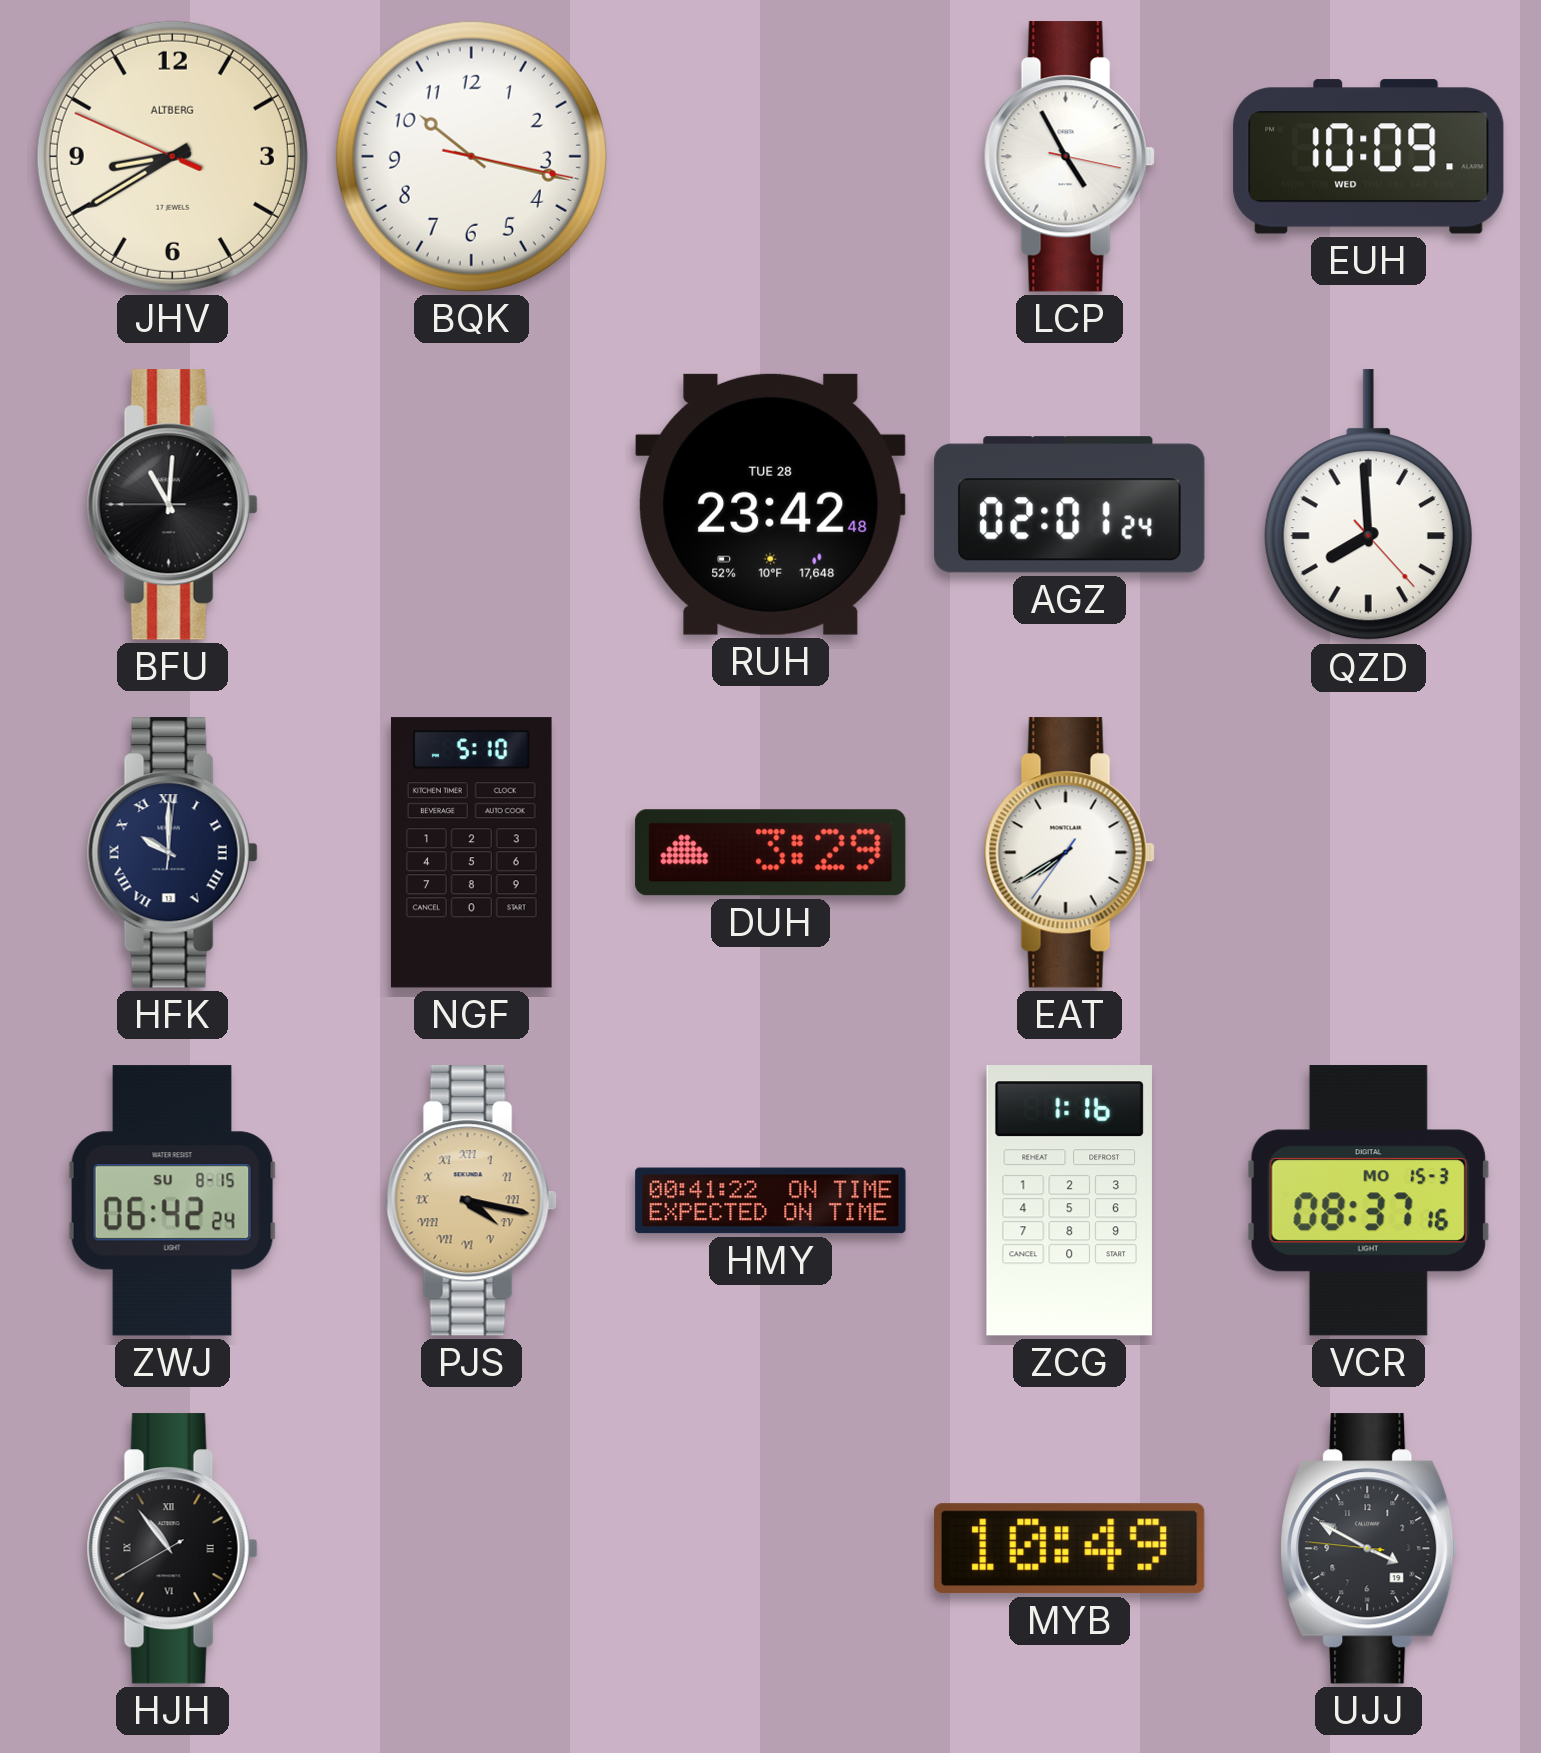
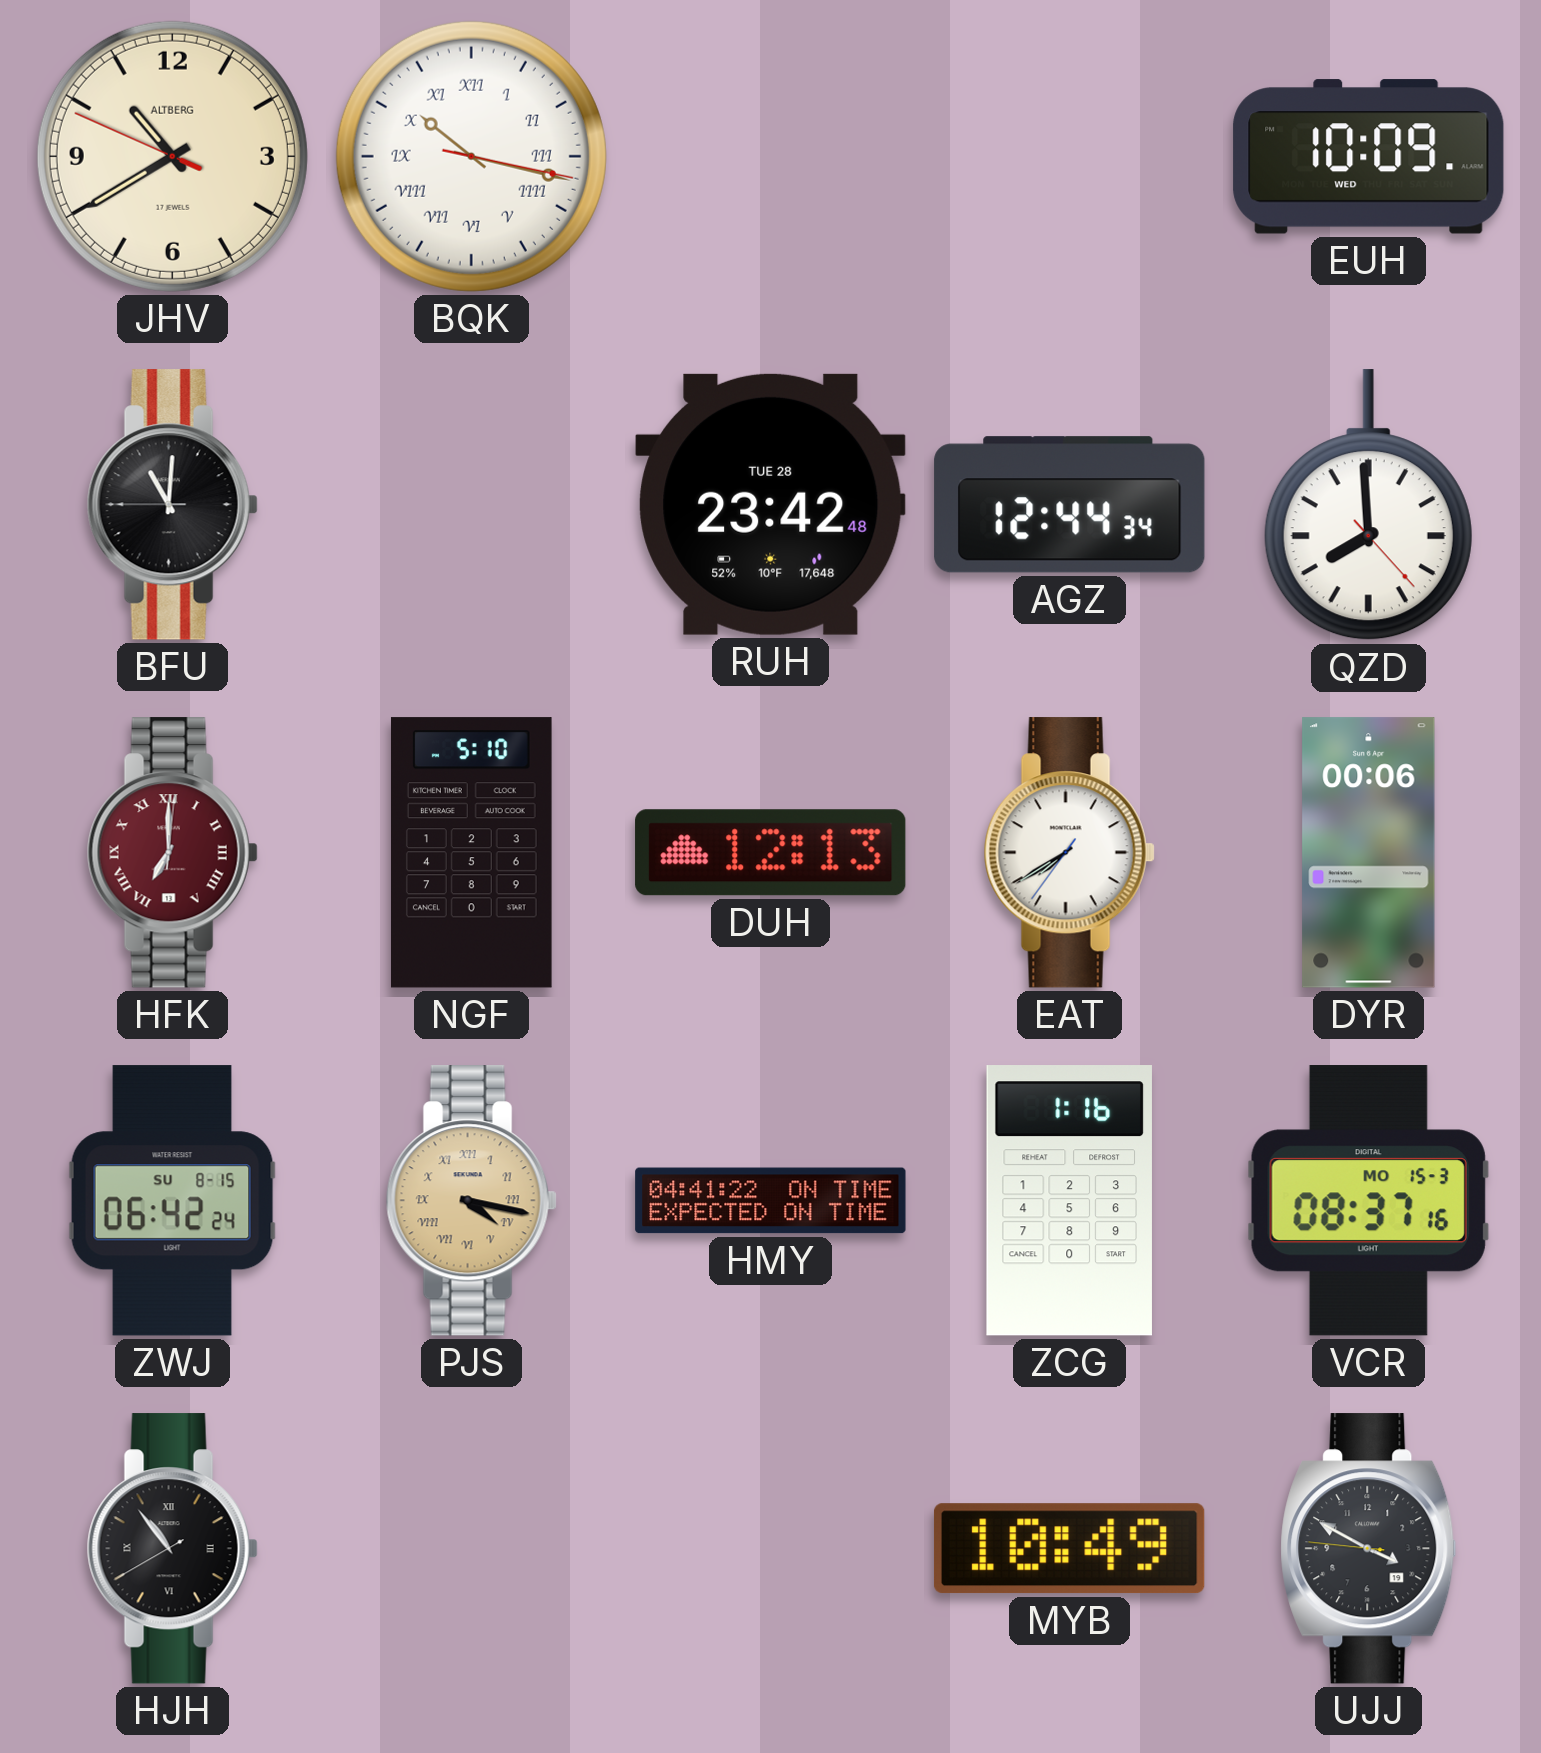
JHV: 8:39 -> 10:39
BQK numerals: Arabic -> Roman
LCP: 4:55 -> none
AGZ: 02:01 -> 12:44
HFK: 10:00 -> 7:00
HFK dial: navy -> burgundy
DUH: 3:29 -> 12:13
DYR: none -> 00:06
HMY: 00:41 -> 04:41
